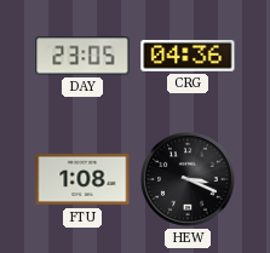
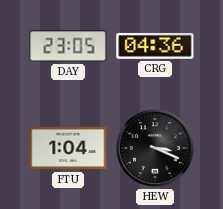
FTU: 1:08 -> 1:04
